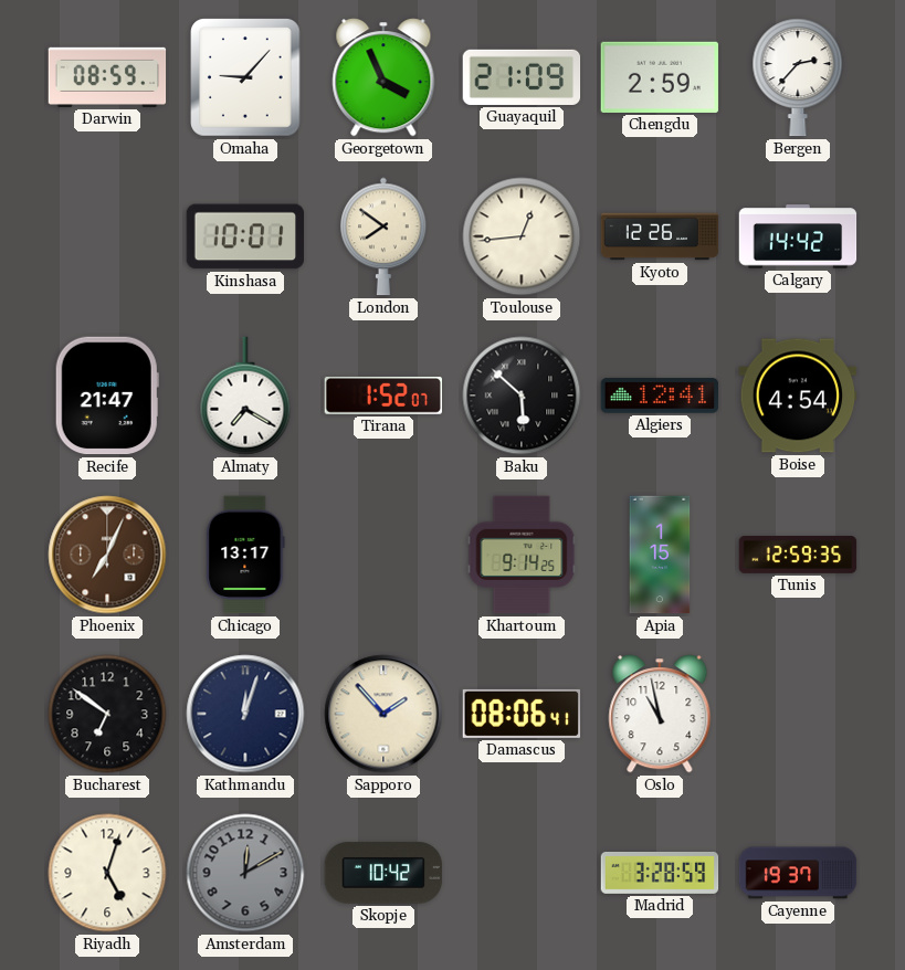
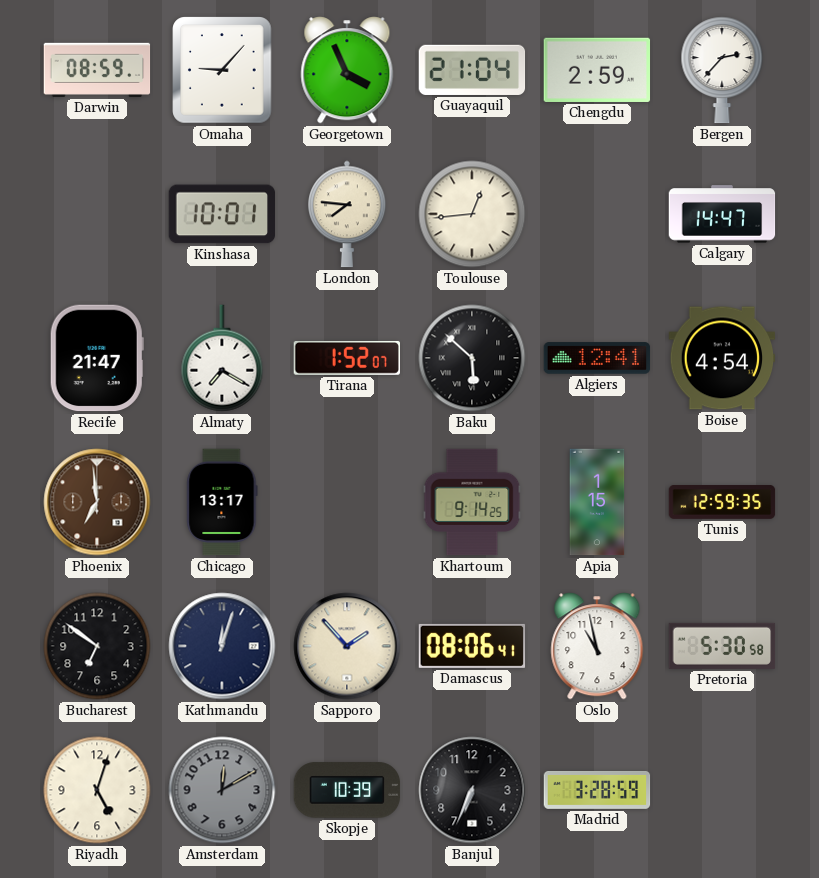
Guayaquil: 21:09 -> 21:04
London: 7:51 -> 7:46
Kyoto: 12:26 -> none
Calgary: 14:42 -> 14:47
Phoenix: 7:04 -> 6:59
Pretoria: none -> 5:30
Skopje: 10:42 -> 10:39
Banjul: none -> 6:34
Cayenne: 19:37 -> none
